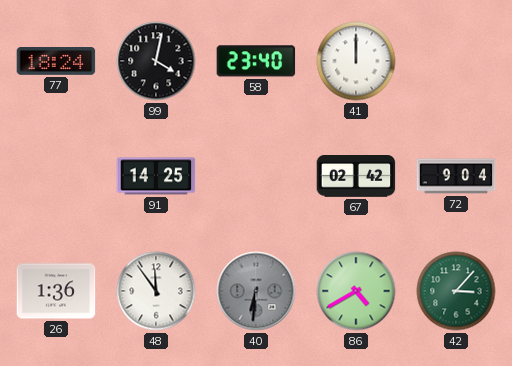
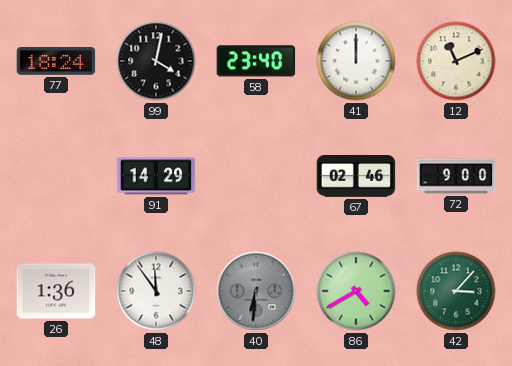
12: none -> 11:11
91: 14:25 -> 14:29
67: 02:42 -> 02:46
72: 9:04 -> 9:00
